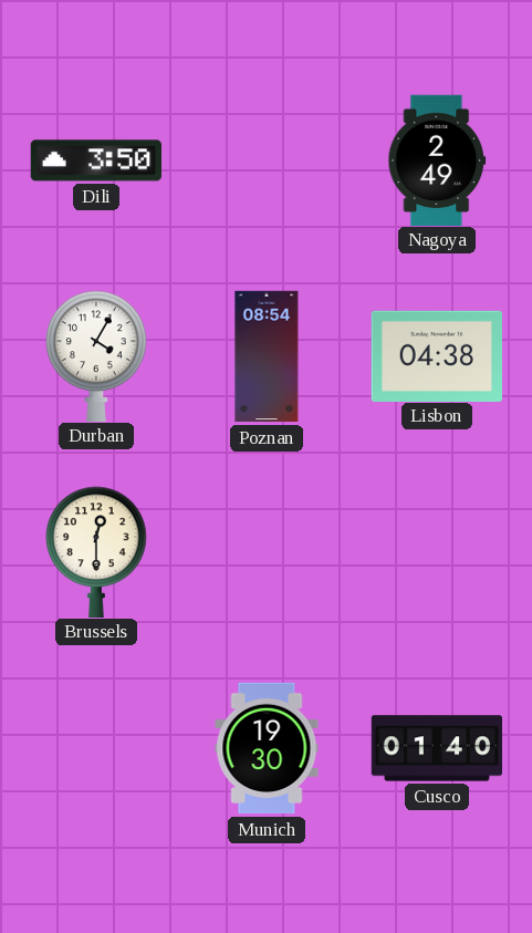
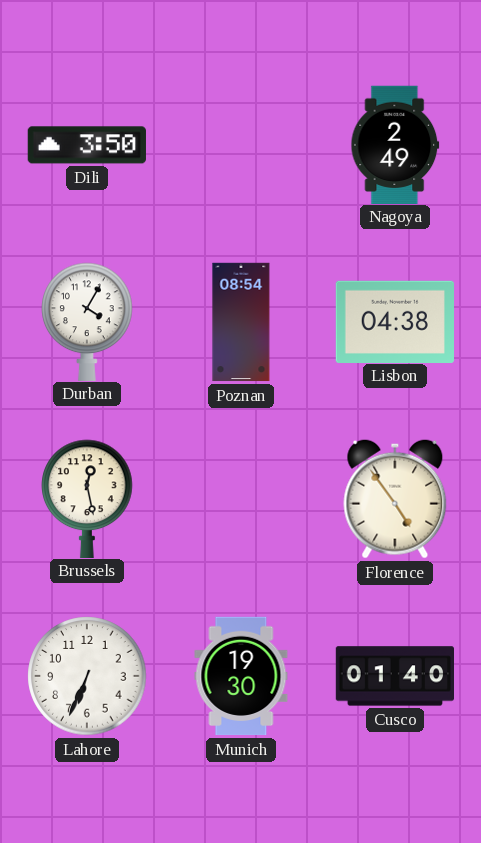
Brussels: 12:30 -> 12:28
Florence: none -> 4:54
Lahore: none -> 6:34
